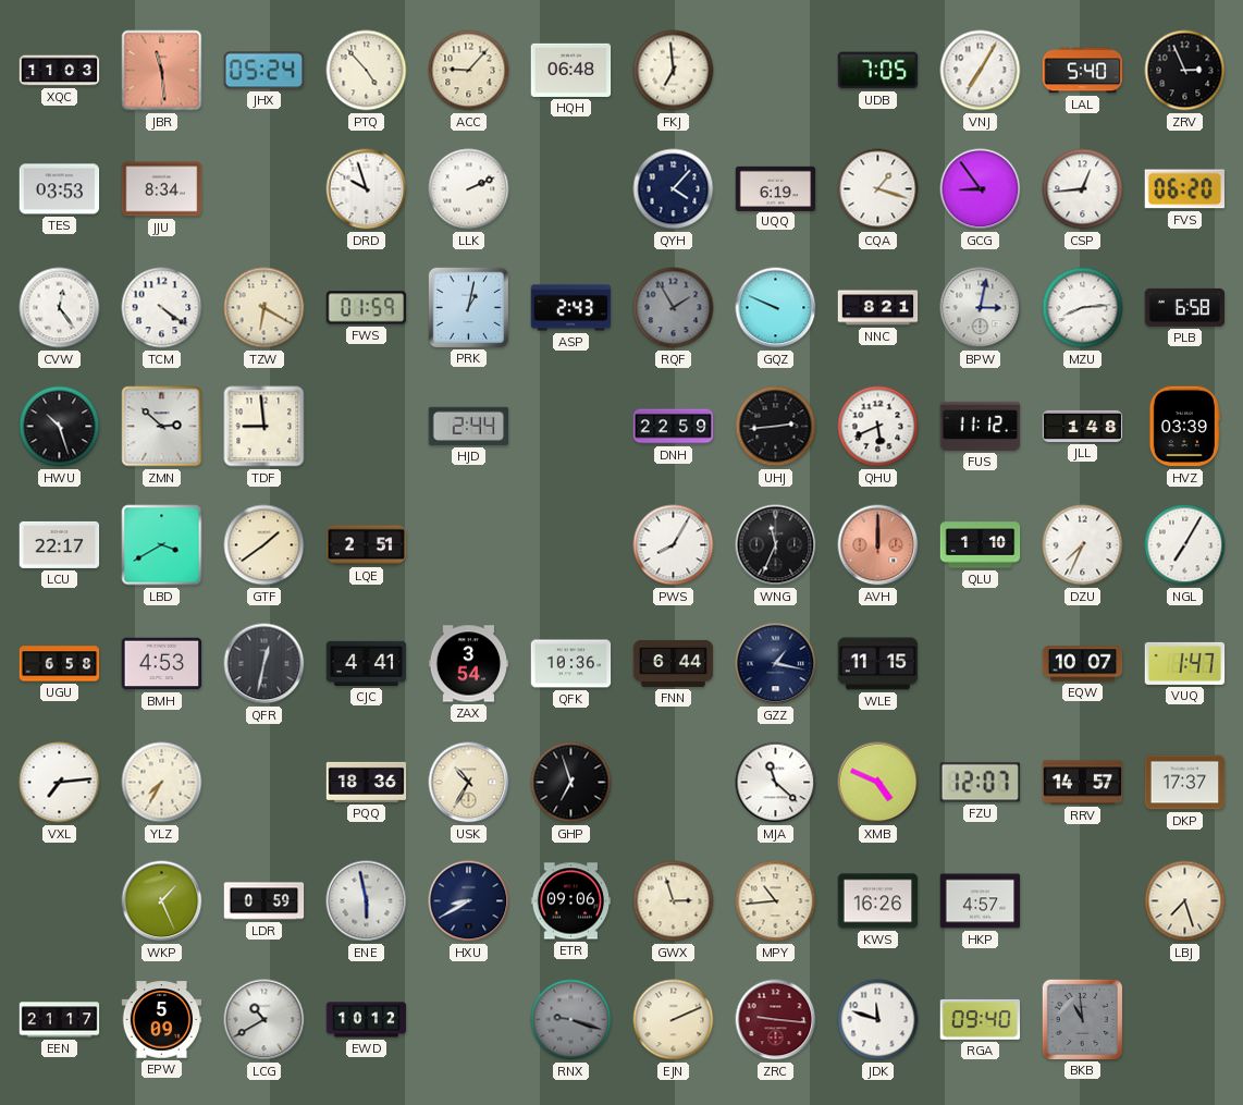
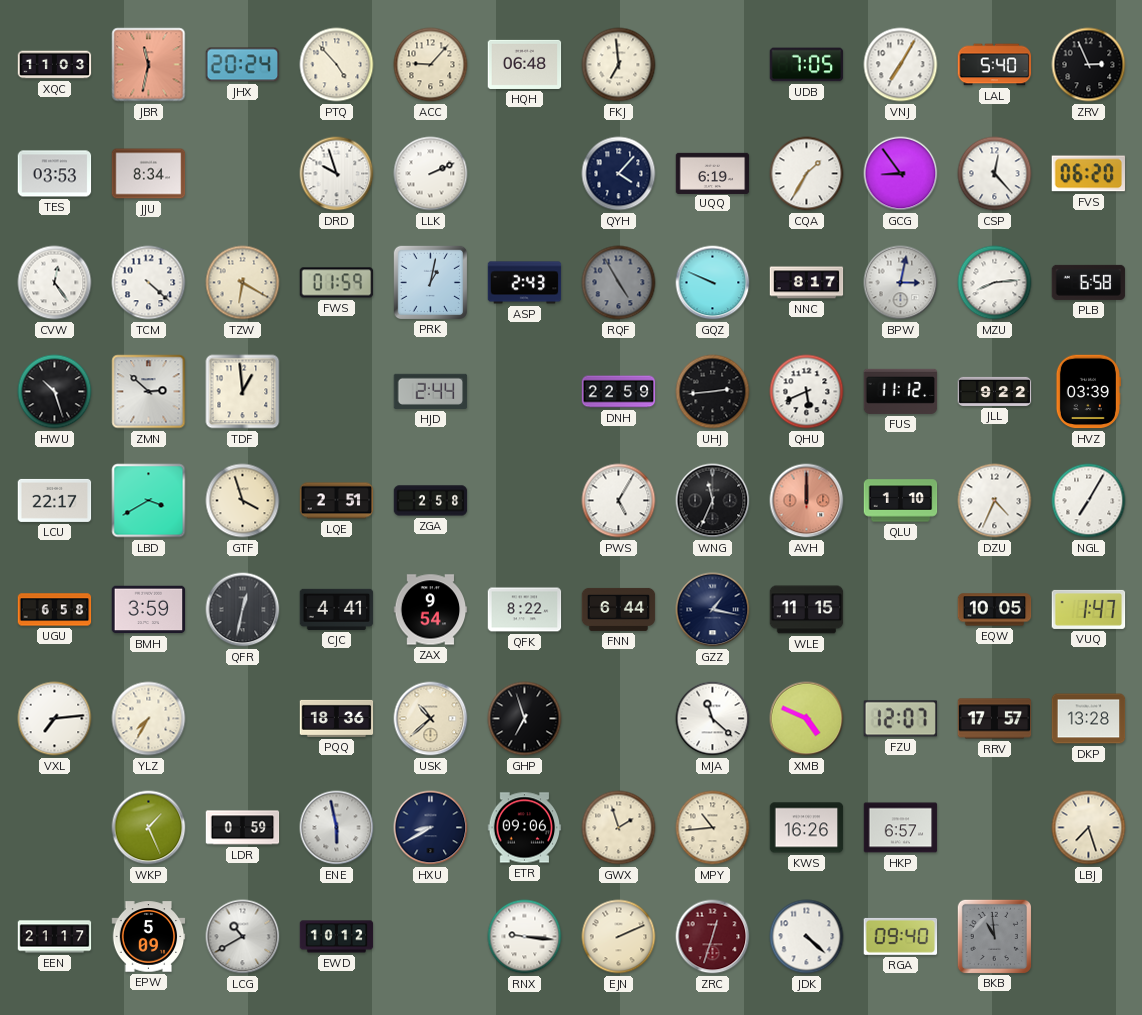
JBR: 11:29 -> 11:32
JHX: 05:24 -> 20:24
CQA: 1:18 -> 1:35
CSP: 12:44 -> 12:23
TCM: 4:21 -> 4:22
RQF: 1:55 -> 4:55
NNC: 8:21 -> 8:17
TDF: 8:59 -> 12:59
JLL: 1:48 -> 9:22
GTF: 1:39 -> 3:57
ZGA: none -> 2:58
PWS: 8:05 -> 5:05
DZU: 7:34 -> 4:34
BMH: 4:53 -> 3:59
ZAX: 3:54 -> 9:54
QFK: 10:36 -> 8:22
EQW: 10:07 -> 10:05
USK: 10:35 -> 10:38
RRV: 14:57 -> 17:57
DKP: 17:37 -> 13:28
GWX: 2:57 -> 1:57
HKP: 4:57 -> 6:57
RNX: 9:18 -> 9:16
RNX dial: grey -> white
ZRC: 9:16 -> 12:33
JDK: 11:48 -> 4:22
